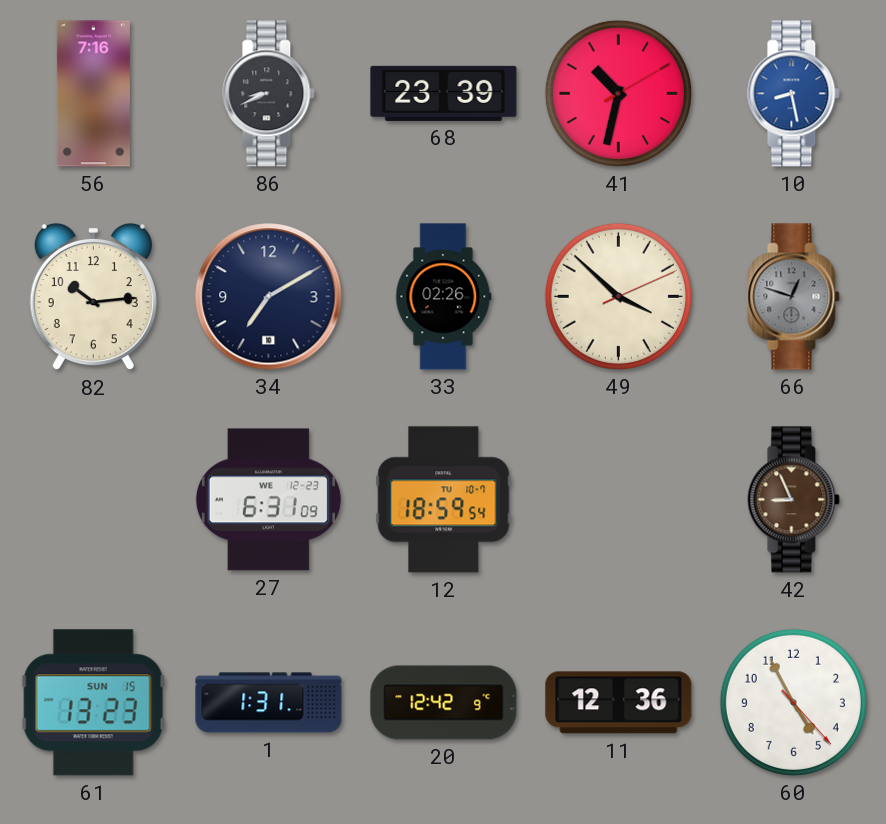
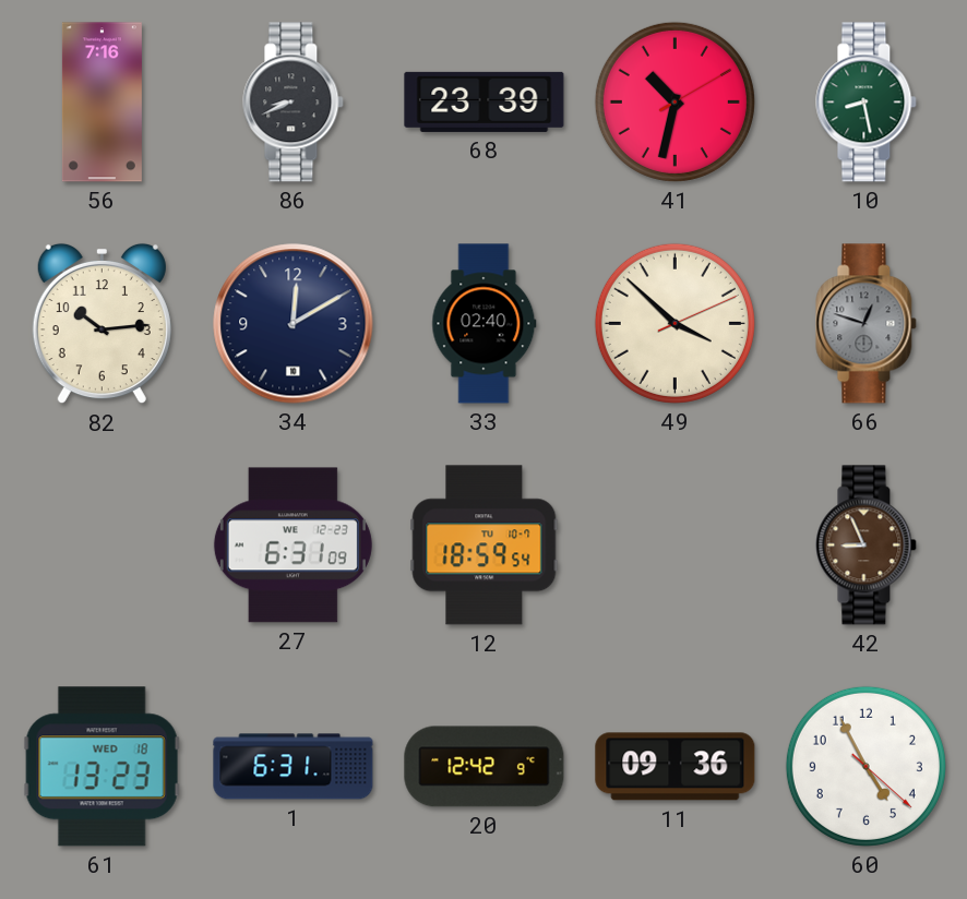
10 dial: blue -> green
34: 7:10 -> 12:10
33: 02:26 -> 02:40
61 date: SUN 15 -> WED 18
1: 1:31 -> 6:31
11: 12:36 -> 09:36
60: 4:55:23 -> 4:55:22
